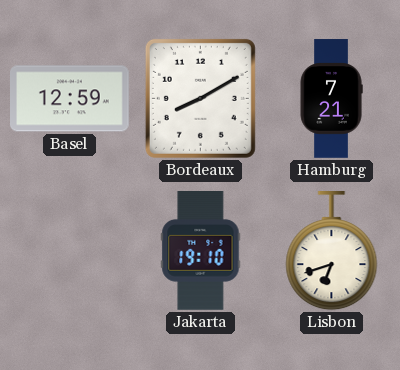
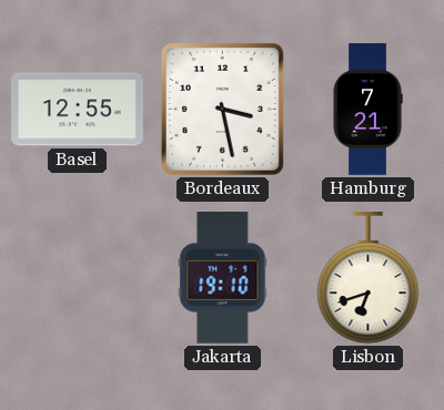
Basel: 12:59 -> 12:55
Bordeaux: 8:10 -> 3:28
